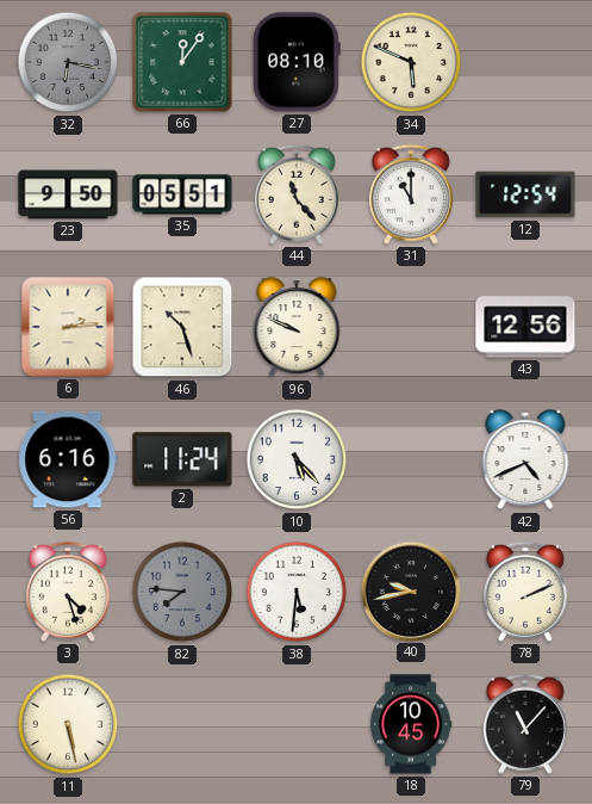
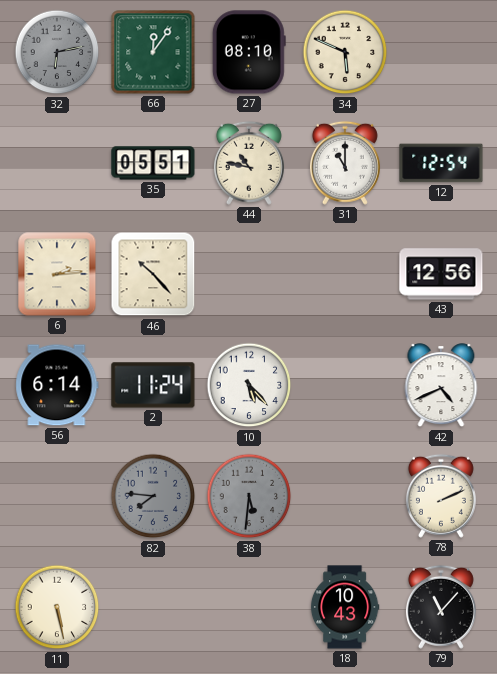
32: 6:17 -> 6:13
23: 9:50 -> none
44: 11:23 -> 10:47
46: 10:27 -> 10:23
96: 9:49 -> none
56: 6:16 -> 6:14
3: 4:27 -> none
38 dial: white -> grey
40: 9:43 -> none
18: 10:45 -> 10:43
